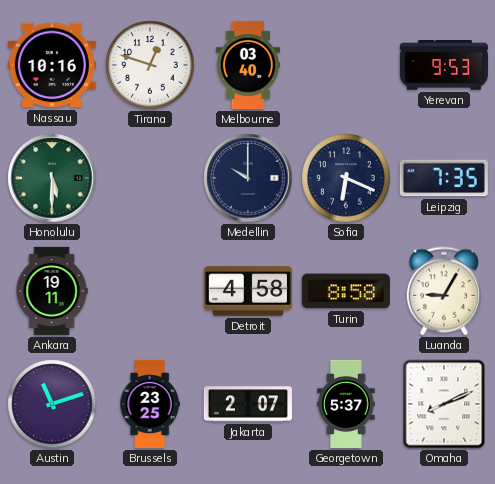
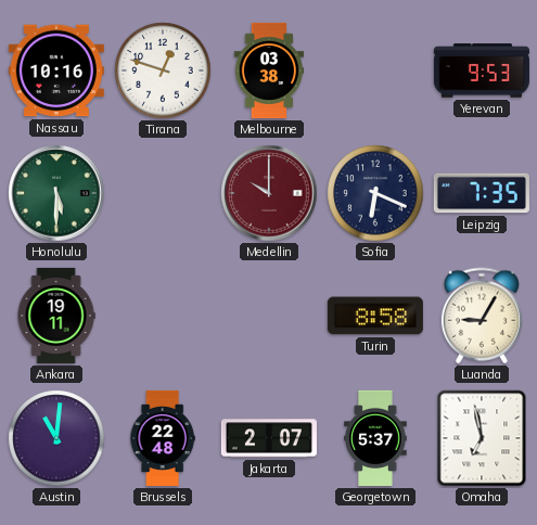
Melbourne: 03:40 -> 03:38
Medellin dial: navy -> burgundy
Detroit: 4:58 -> none
Austin: 11:12 -> 11:01
Brussels: 23:25 -> 22:48
Omaha: 8:11 -> 6:58
